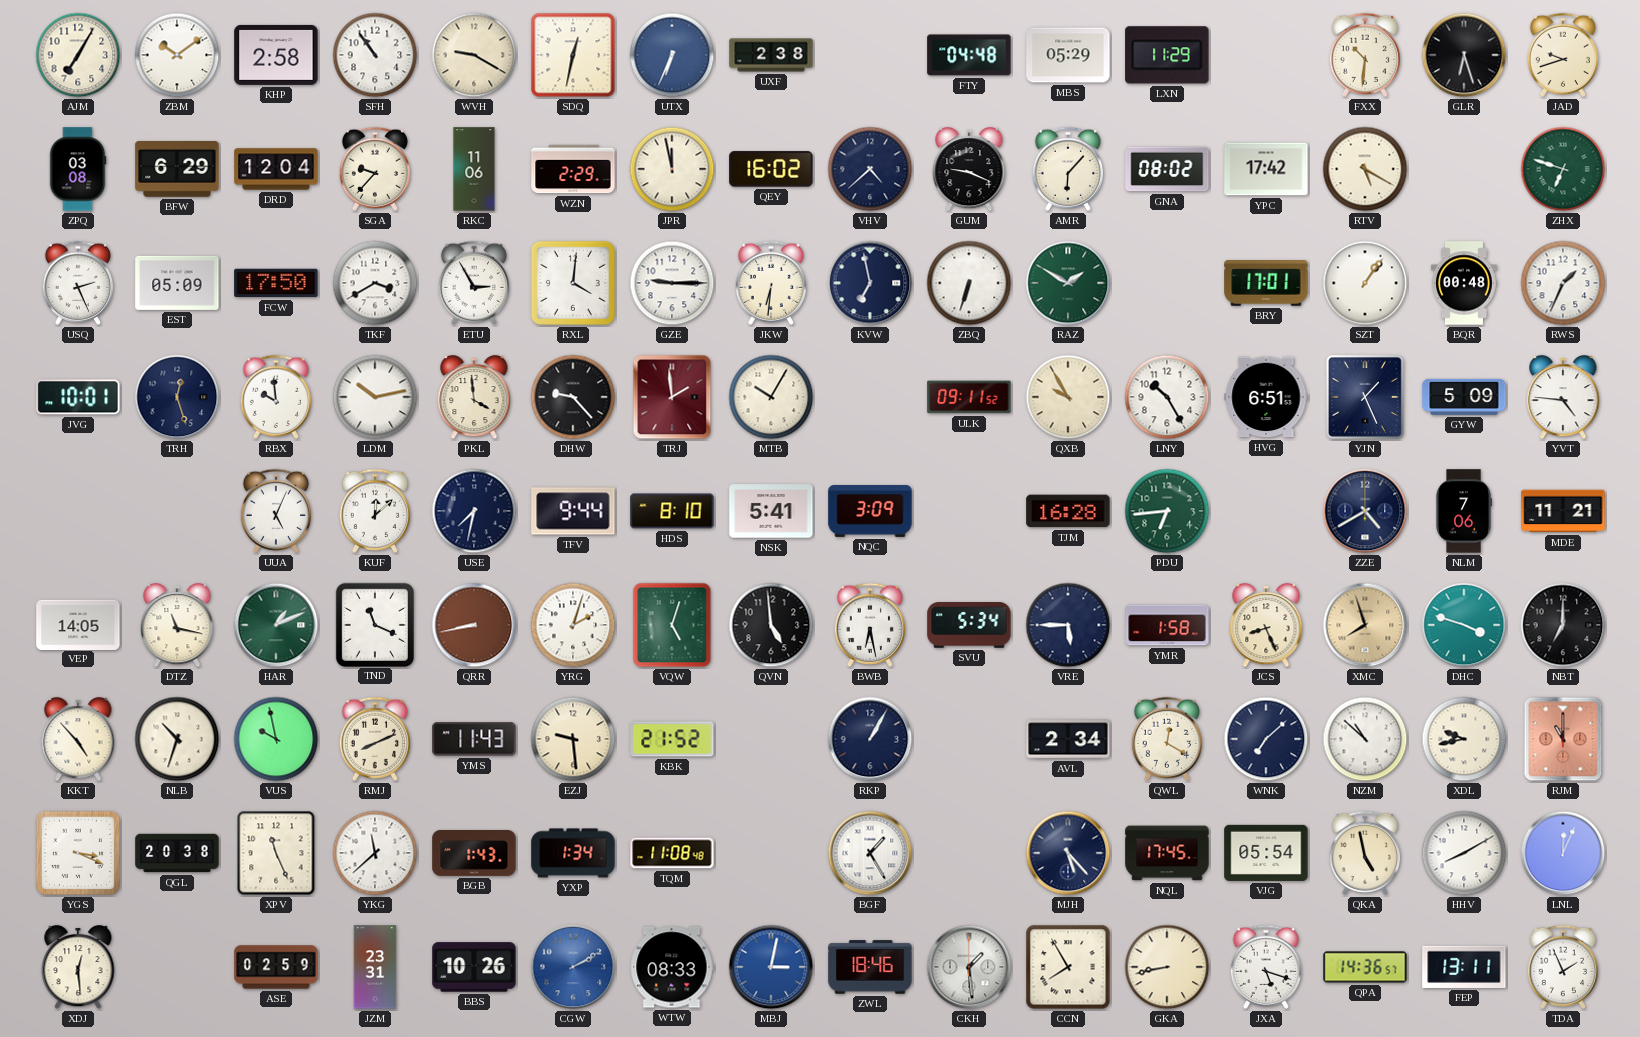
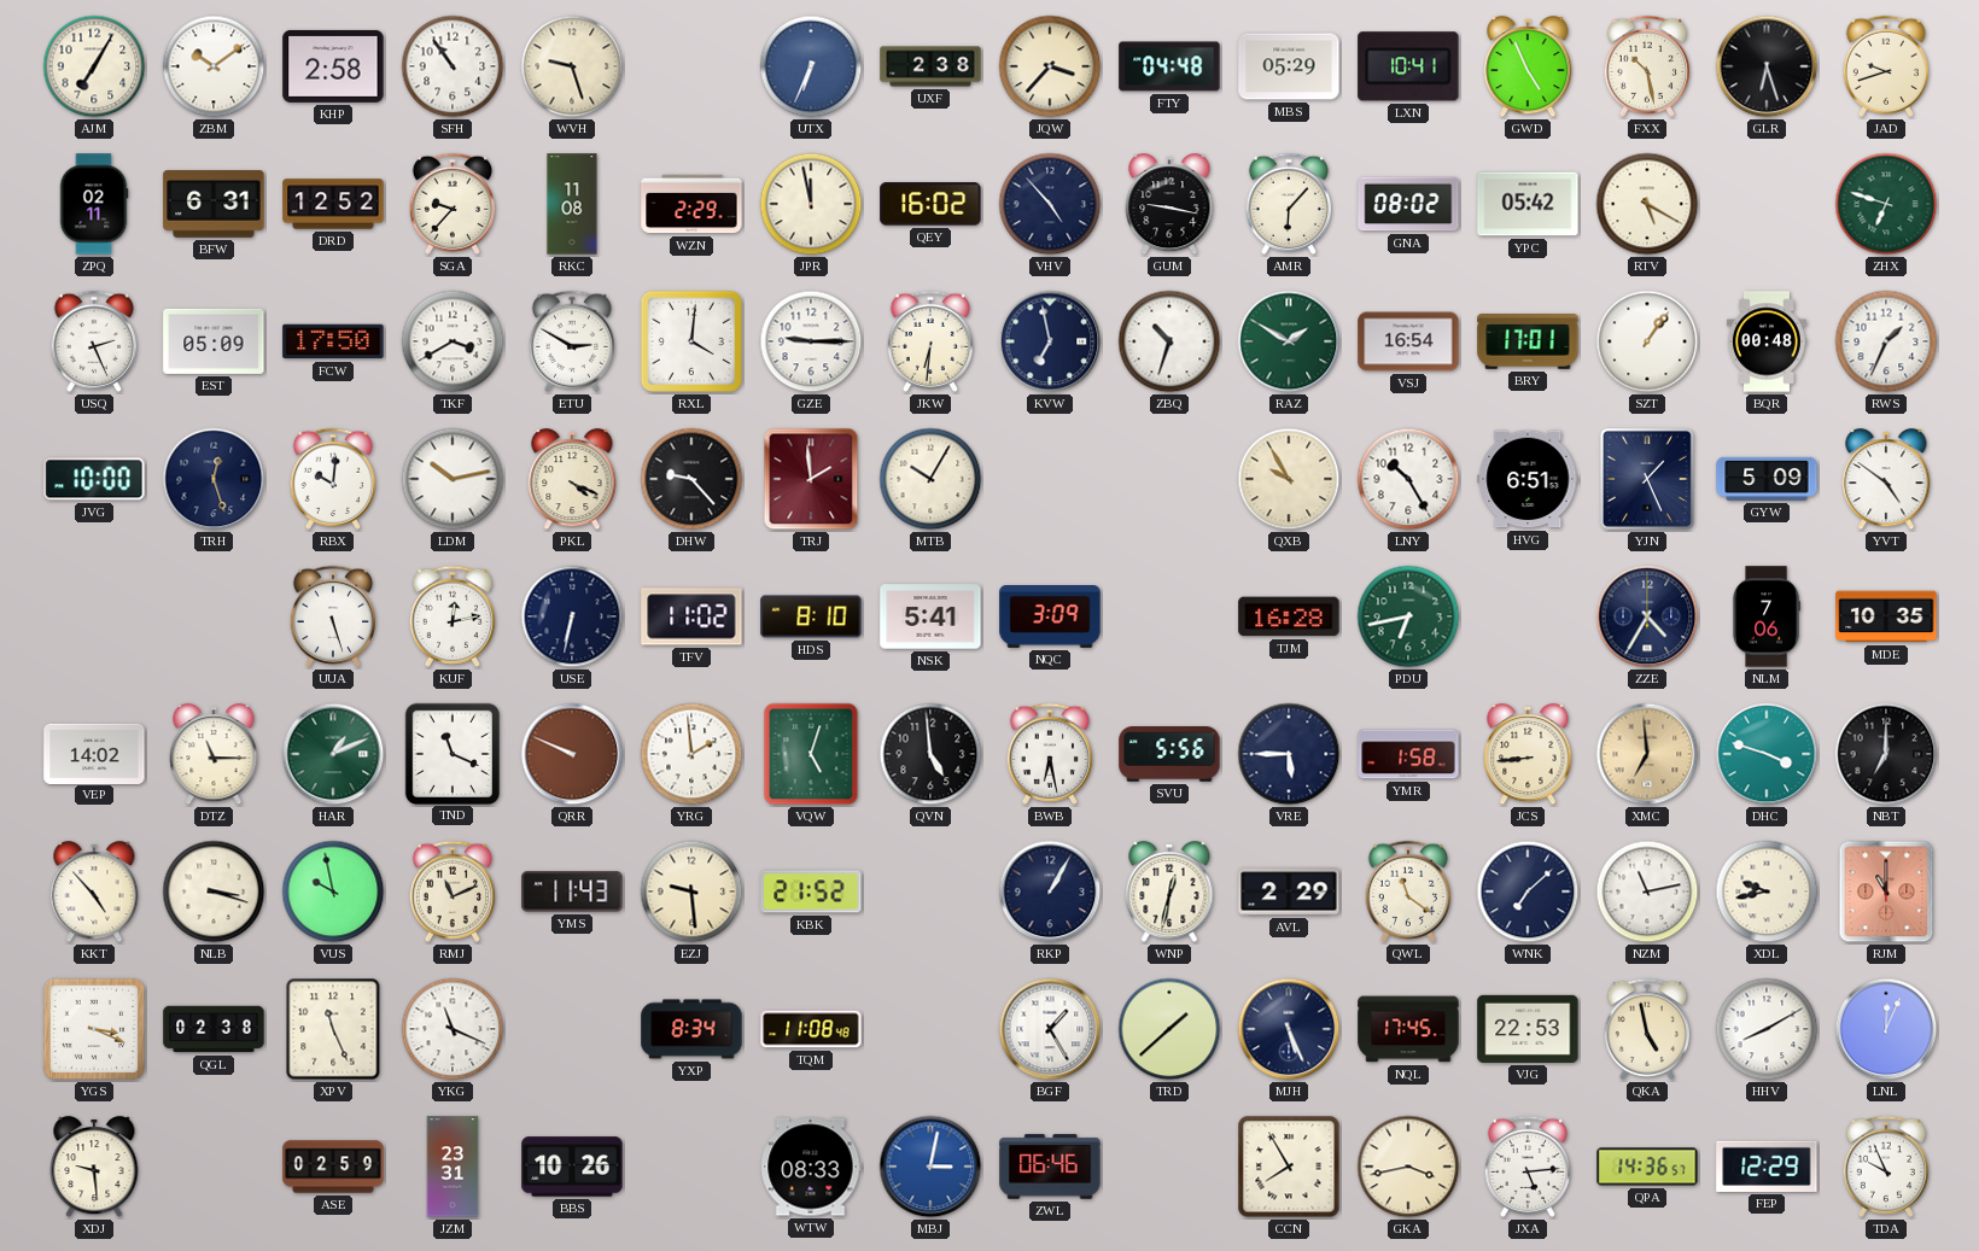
WVH: 9:20 -> 9:27
SDQ: 12:32 -> none
JQW: none -> 3:37
LXN: 11:29 -> 10:41
GWD: none -> 4:56
FXX: 10:31 -> 10:28
ZPQ: 03:08 -> 02:11
BFW: 6:29 -> 6:31
DRD: 12:04 -> 12:52
RKC: 11:06 -> 11:08
VHV: 4:38 -> 4:53
GUM: 9:19 -> 9:17
YPC: 17:42 -> 05:42
ETU: 2:55 -> 2:50
ZBQ: 6:33 -> 10:33
VSJ: none -> 16:54
JVG: 10:01 -> 10:00
RBX: 9:59 -> 10:01
PKL: 3:59 -> 4:19
ULK: 09:11 -> none
YVT: 4:46 -> 4:51
UUA: 5:04 -> 5:27
KUF: 12:08 -> 12:13
USE: 7:32 -> 6:32
TFV: 9:44 -> 11:02
PDU: 6:44 -> 6:43
ZZE: 4:40 -> 4:35
MDE: 11:21 -> 10:35
VEP: 14:05 -> 14:02
DTZ: 11:17 -> 11:15
QRR: 8:43 -> 9:49
YRG: 2:03 -> 1:59
SVU: 5:34 -> 5:56
JCS: 8:26 -> 8:44
XMC: 7:57 -> 6:59
NLB: 10:33 -> 3:18
RMJ: 8:11 -> 11:11
WNP: none -> 12:32
AVL: 2:34 -> 2:29
QWL: 12:20 -> 11:21
NZM: 10:52 -> 11:13
QGL: 20:38 -> 02:38
YKG: 11:38 -> 11:19
BGB: 1:43 -> none
YXP: 1:34 -> 8:34
TRD: none -> 1:38
MJH: 5:23 -> 5:26
VJG: 05:54 -> 22:53
XDJ: 12:29 -> 9:29
CGW: 2:10 -> none
ZWL: 18:46 -> 06:46
CKH: 1:29 -> none
GKA: 8:43 -> 3:43
JXA: 5:18 -> 5:14
FEP: 13:11 -> 12:29
TDA: 1:56 -> 9:56
